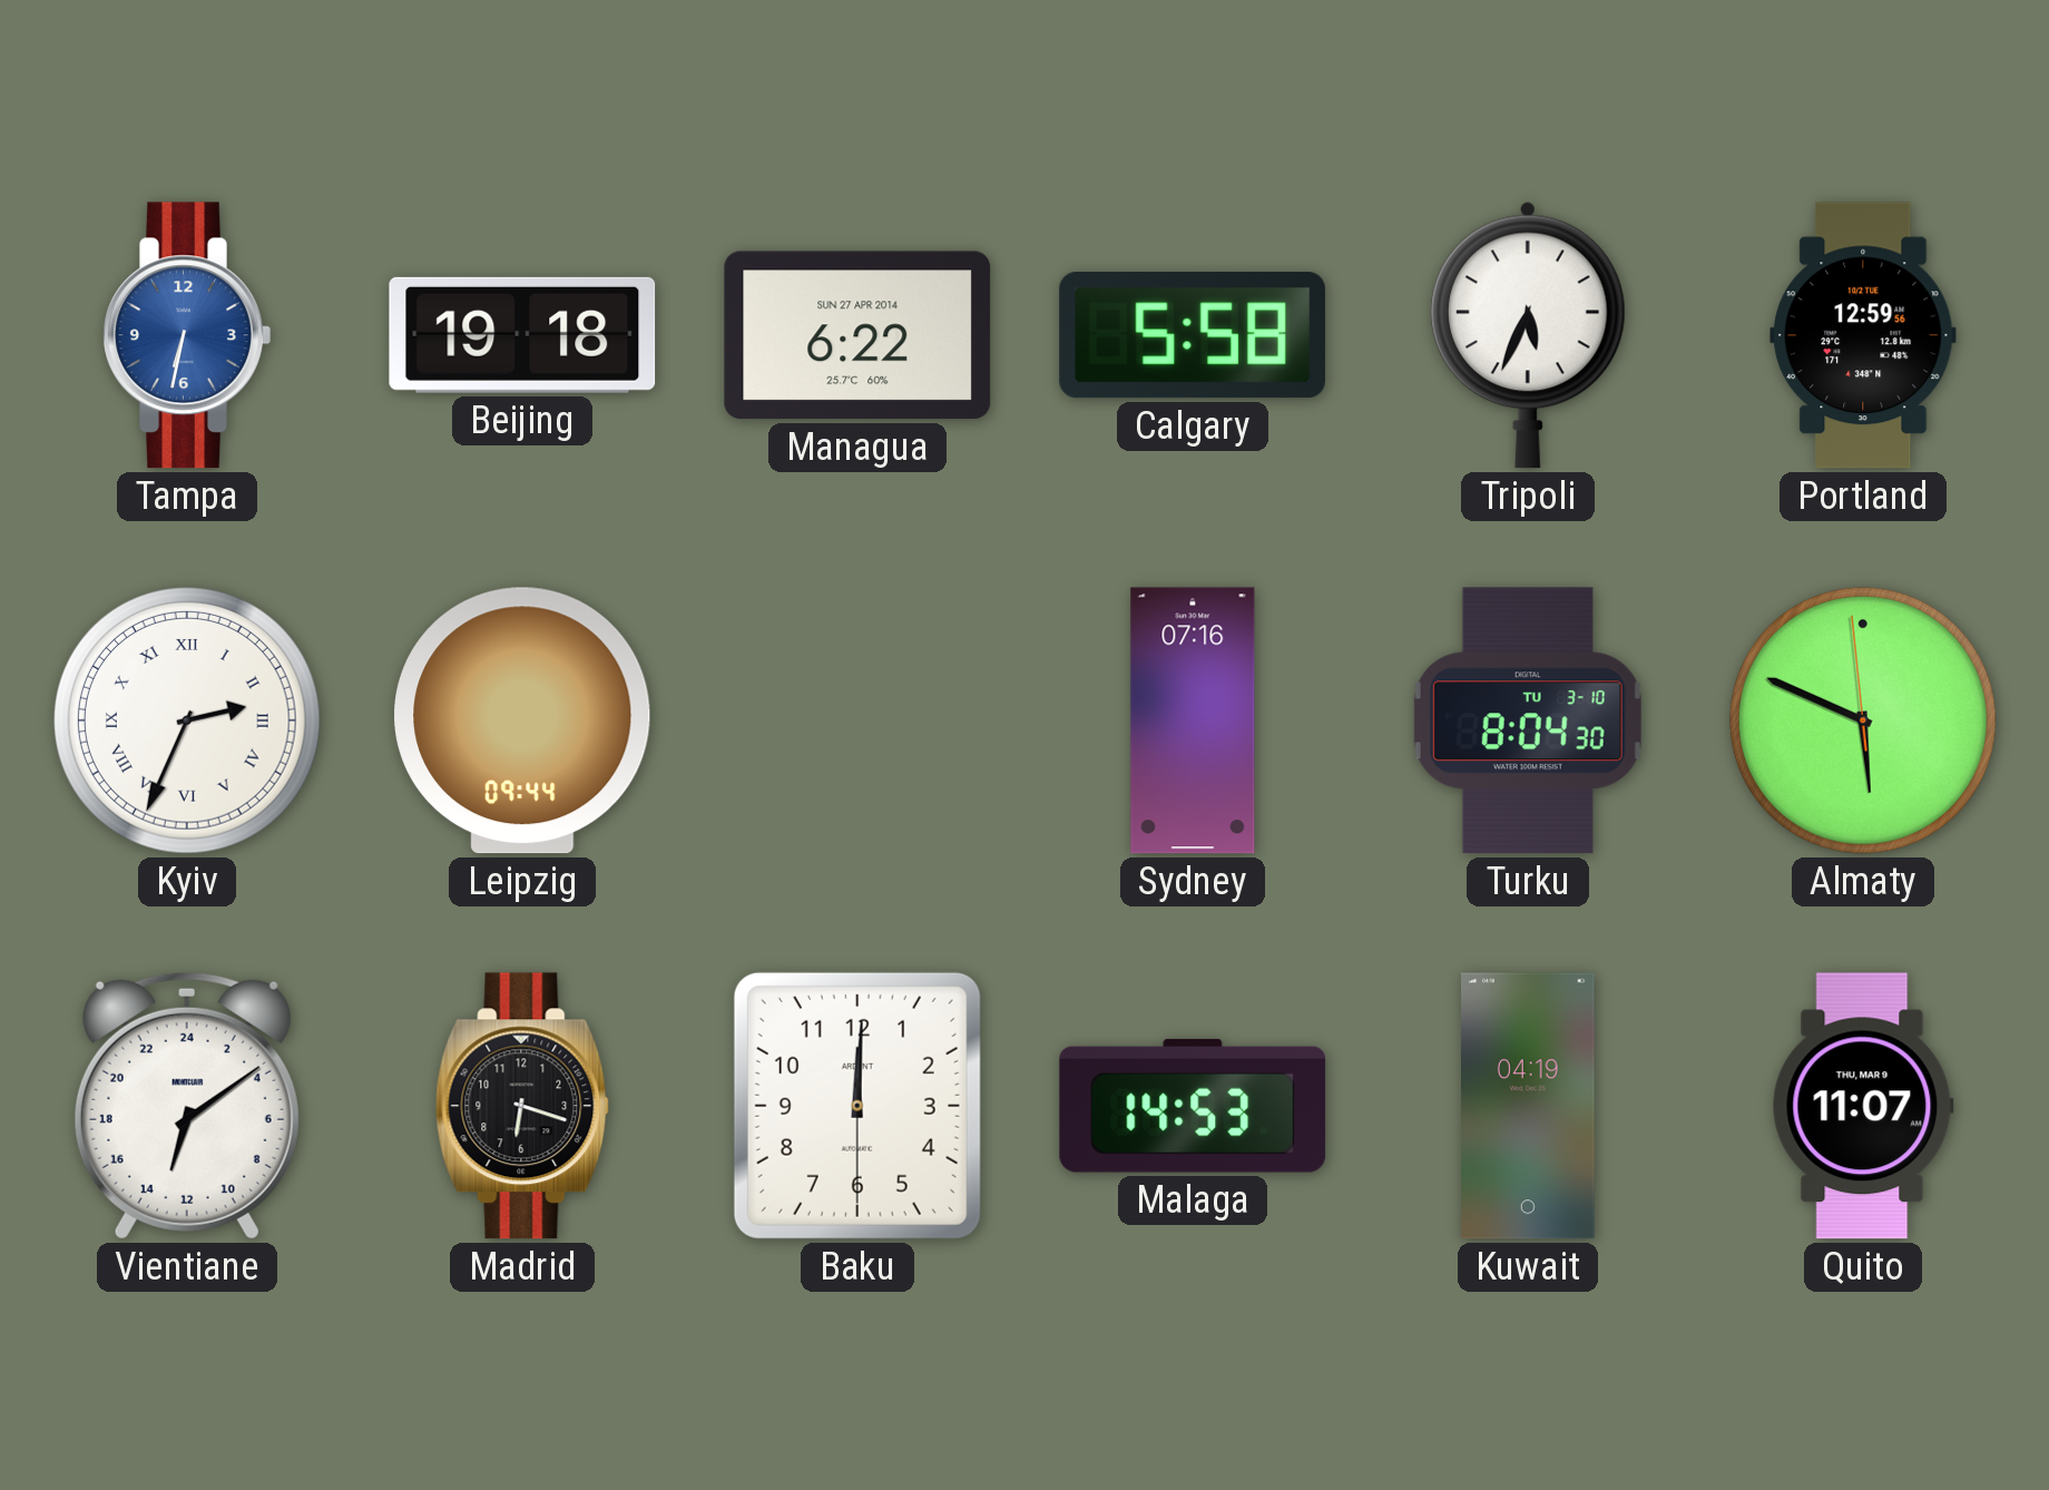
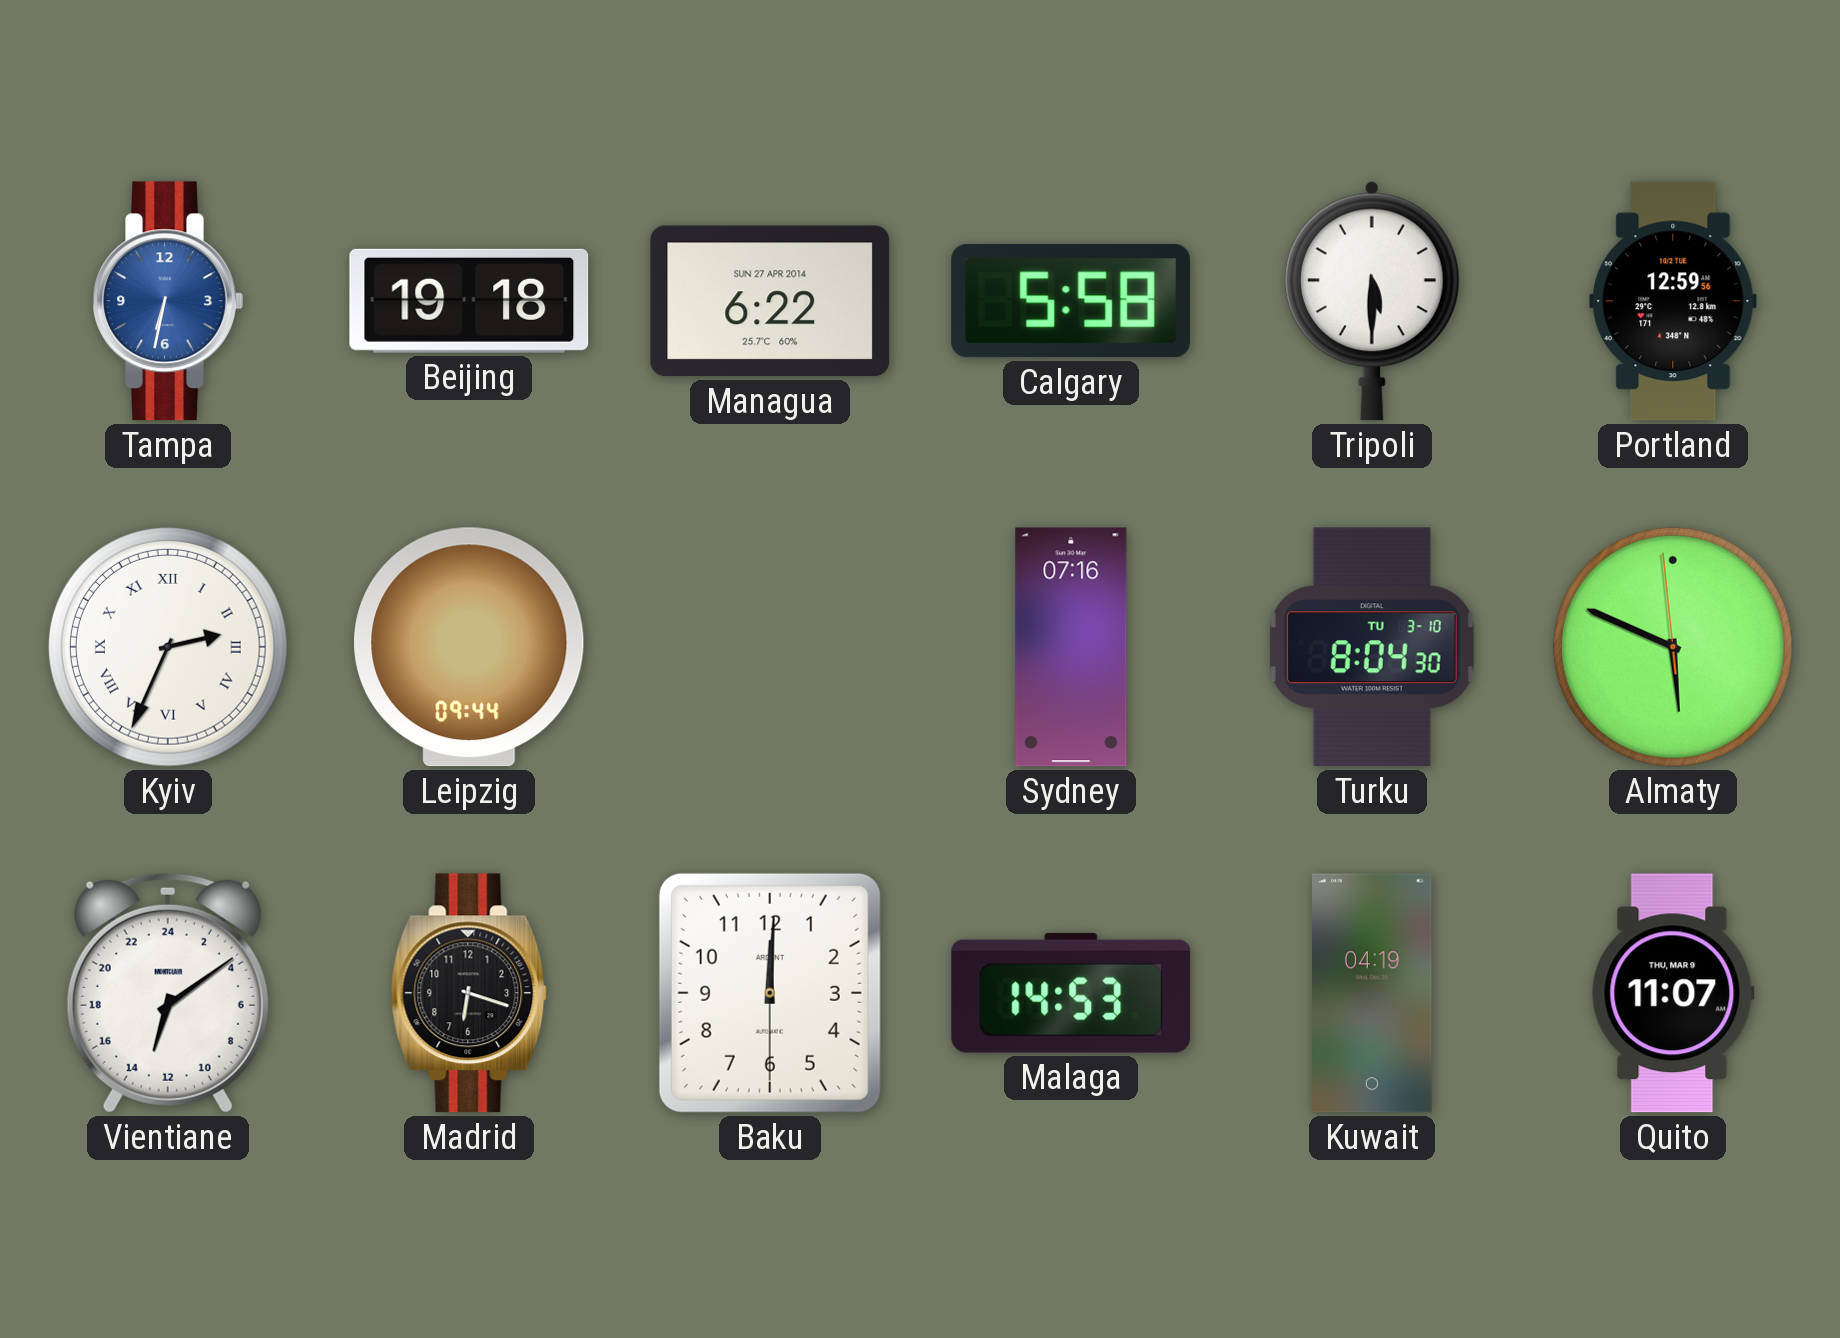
Tripoli: 5:34 -> 5:30
